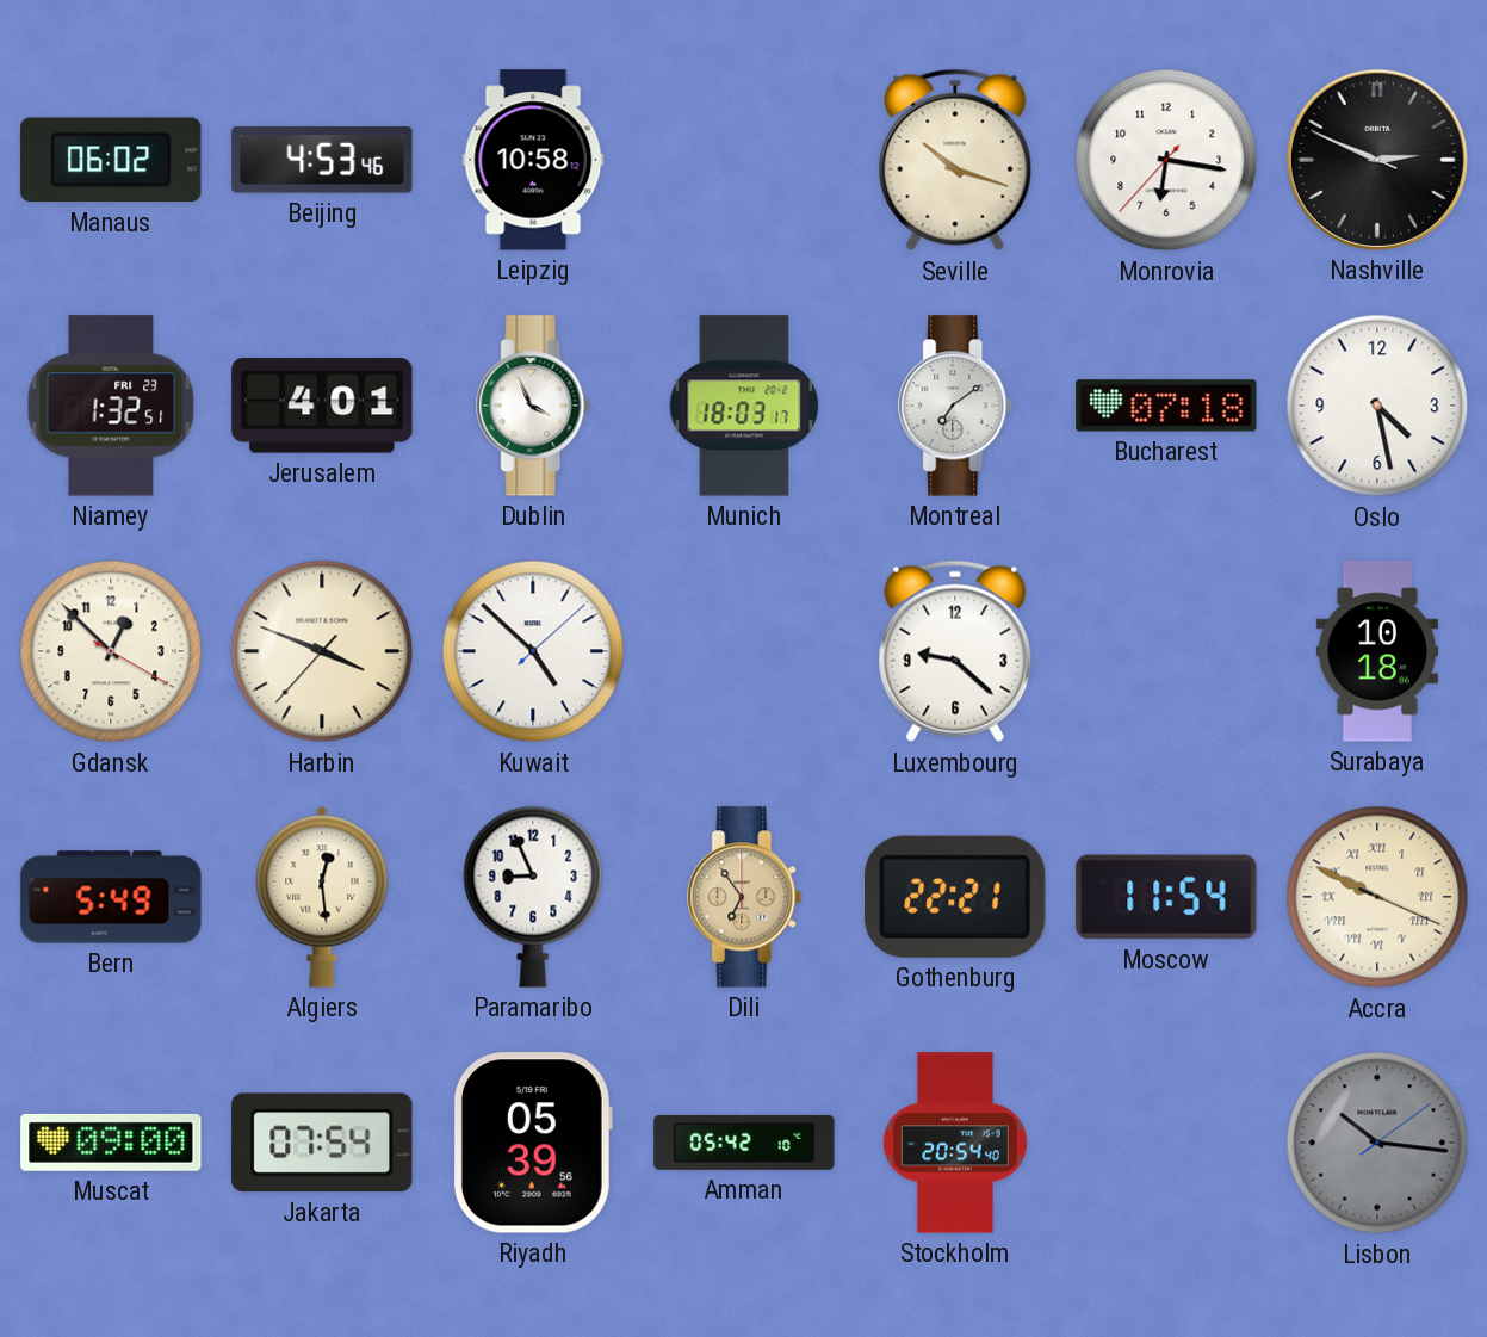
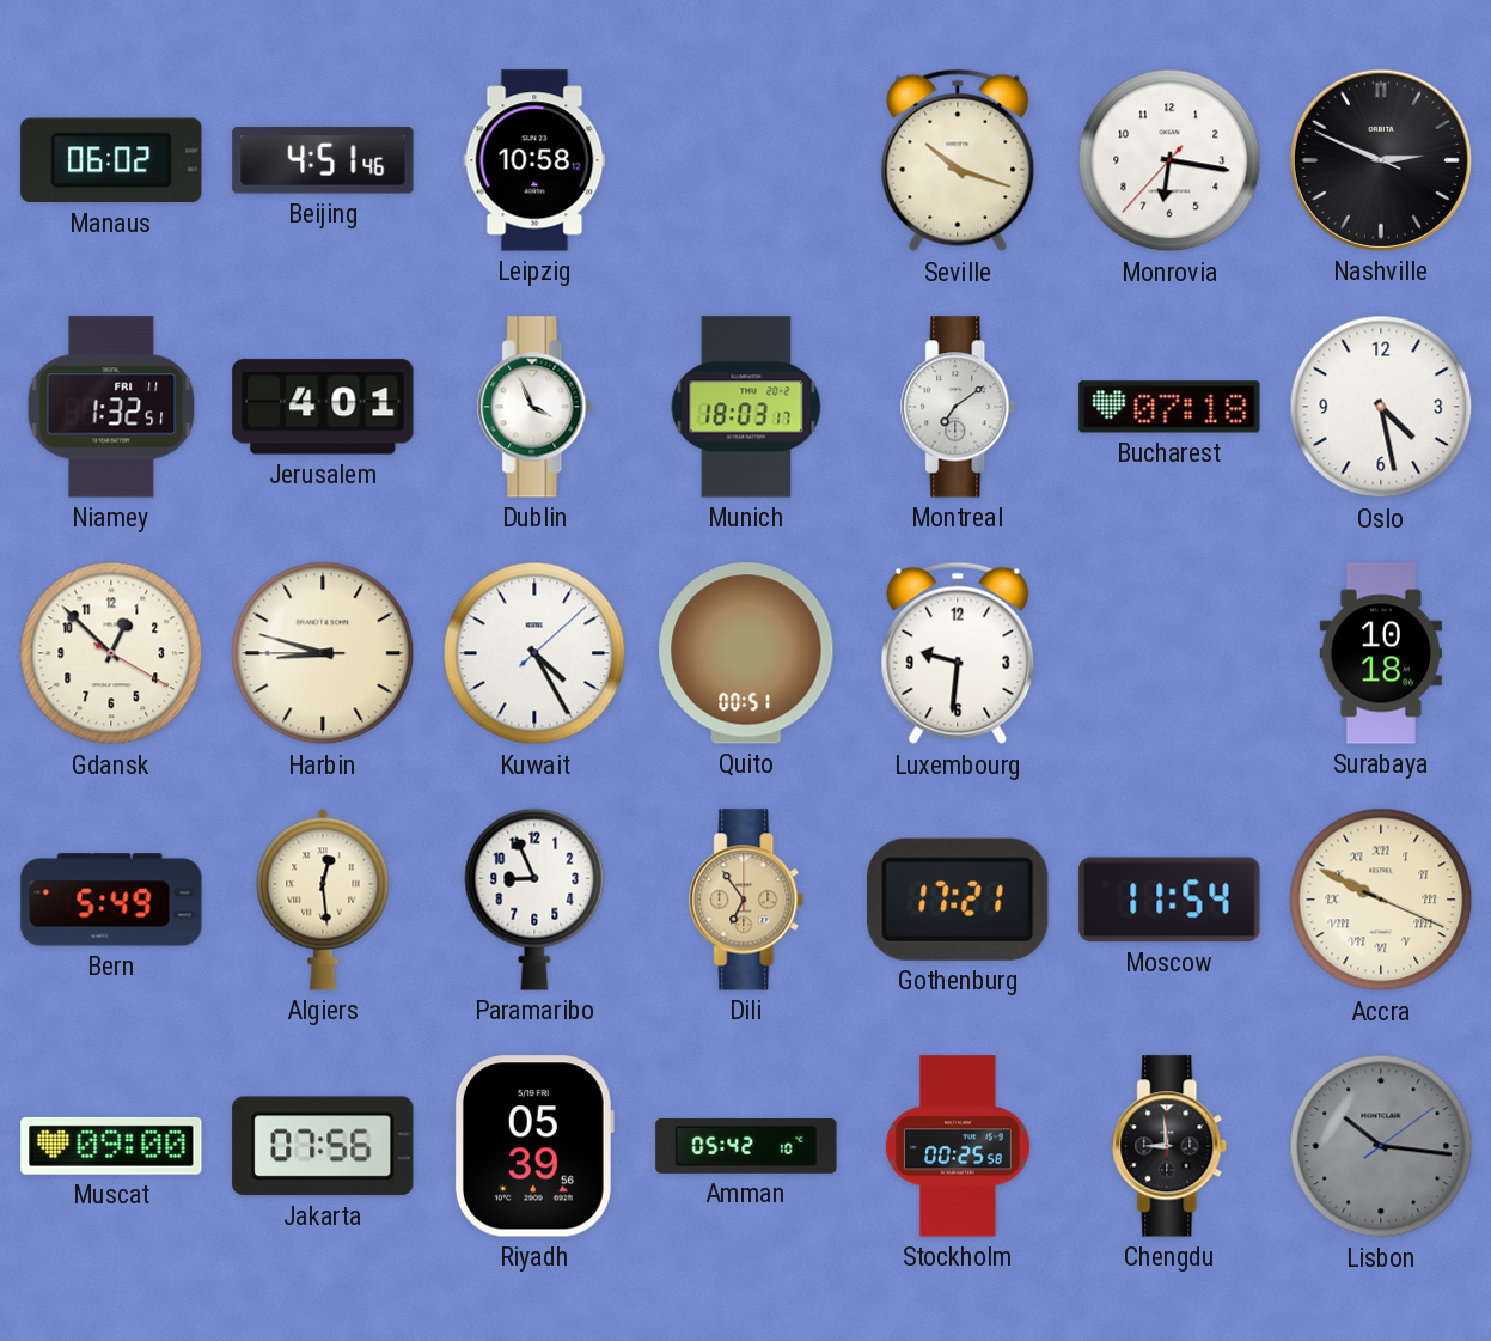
Beijing: 4:53 -> 4:51
Niamey date: FRI 23 -> FRI 11
Harbin: 3:48 -> 8:47
Kuwait: 4:52 -> 4:25
Quito: none -> 00:51
Luxembourg: 9:22 -> 9:31
Gothenburg: 22:21 -> 17:21
Jakarta: 07:54 -> 07:56
Stockholm: 20:54 -> 00:25
Chengdu: none -> 8:59
